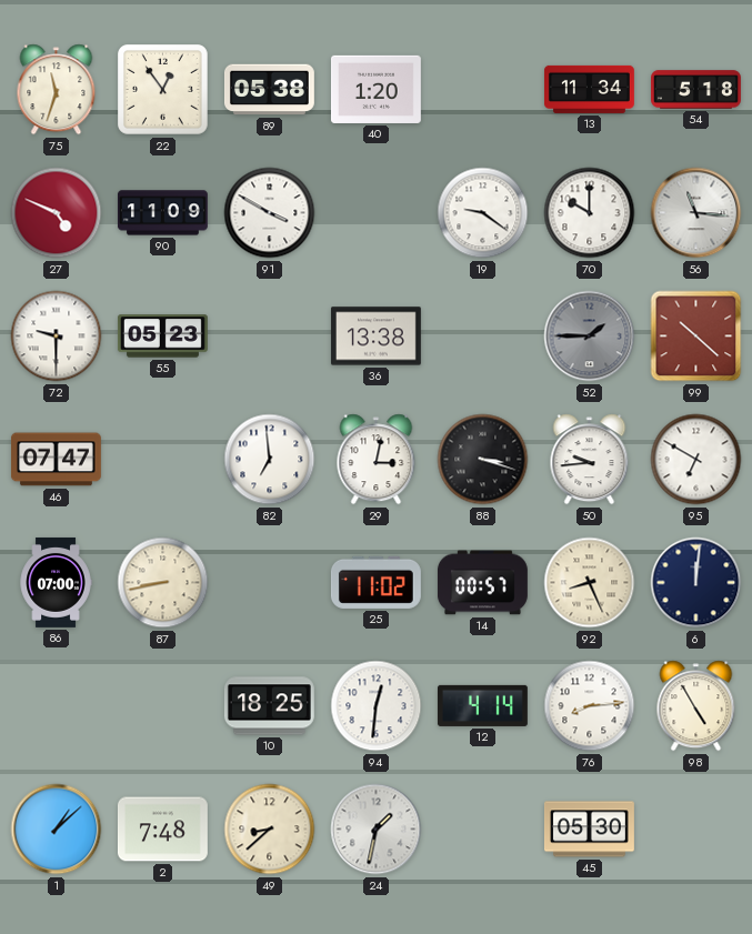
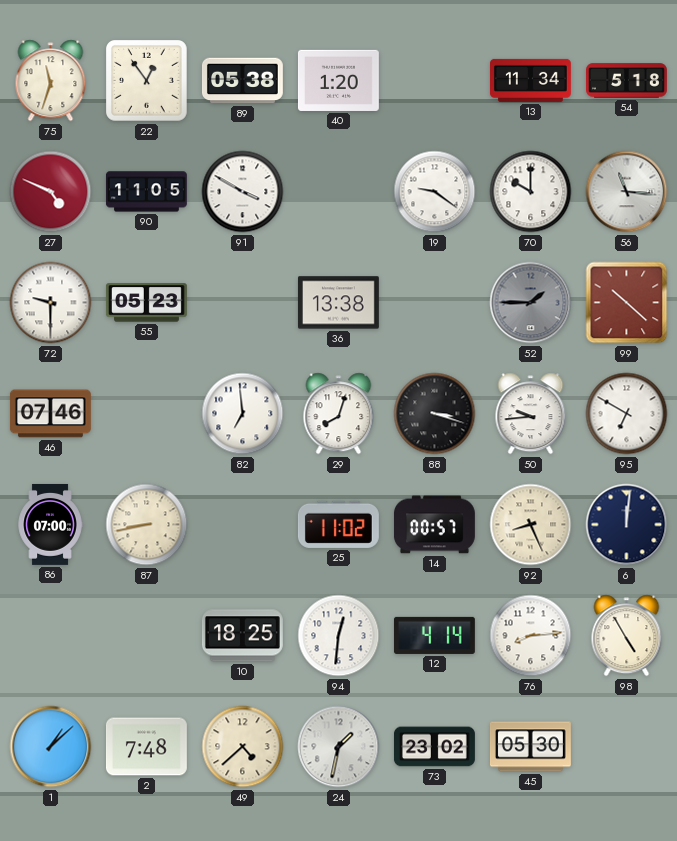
90: 11:09 -> 11:05
46: 07:47 -> 07:46
29: 3:02 -> 8:03
49: 8:38 -> 4:38
73: none -> 23:02
